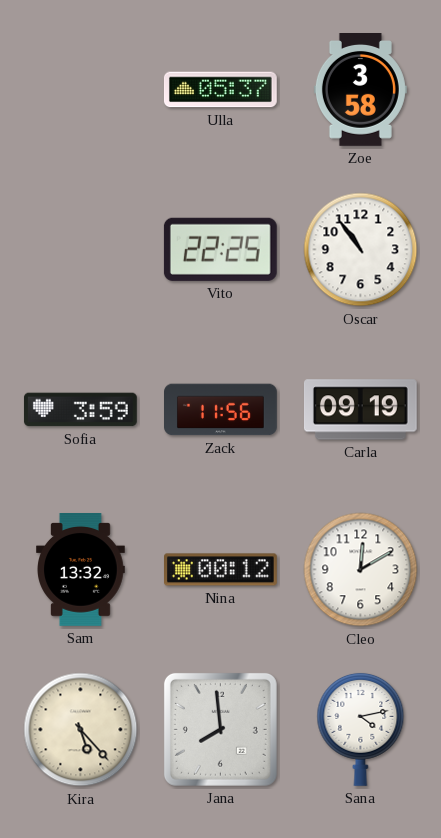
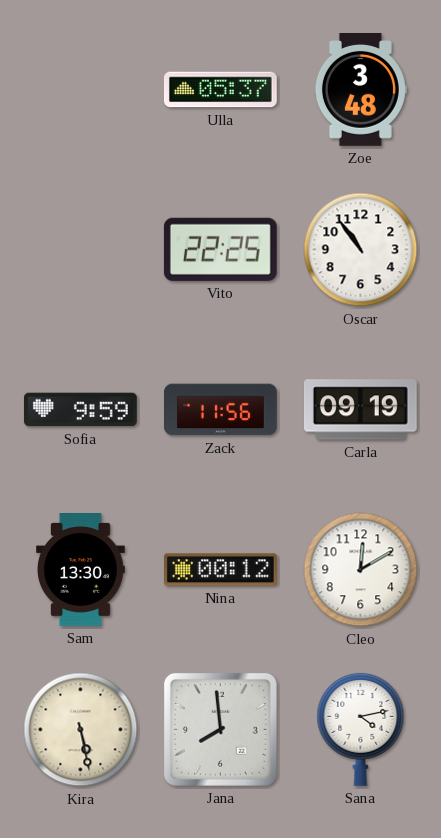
Zoe: 3:58 -> 3:48
Sofia: 3:59 -> 9:59
Sam: 13:32 -> 13:30
Kira: 5:23 -> 5:28
